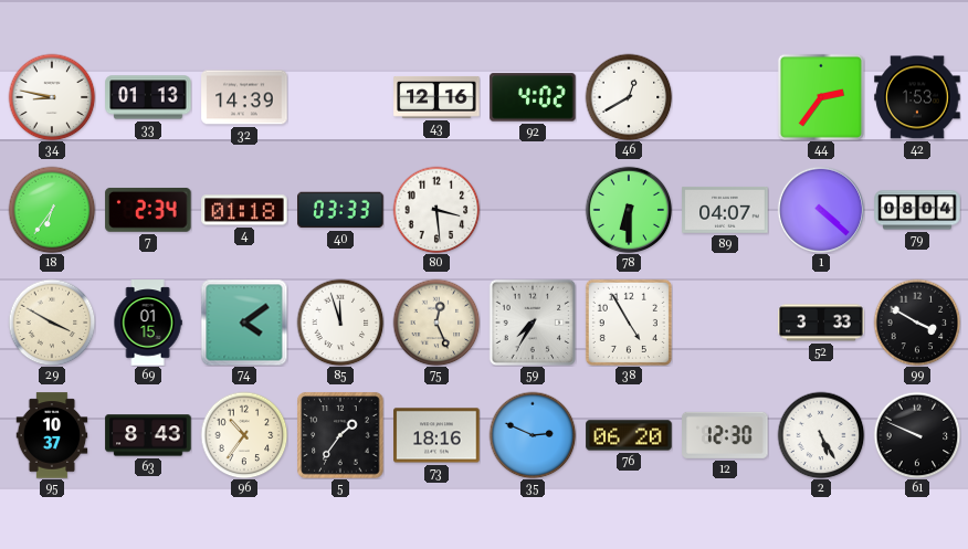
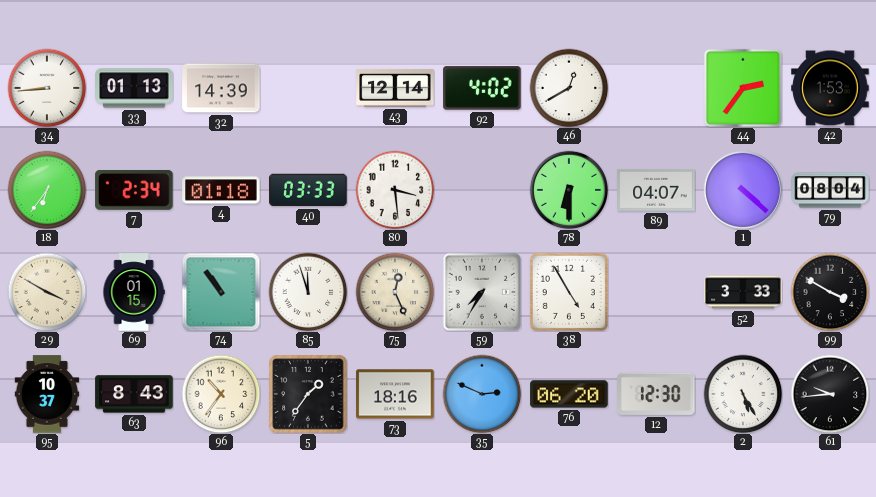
34: 8:47 -> 8:44
43: 12:16 -> 12:14
74: 4:09 -> 10:54
61: 9:49 -> 9:44
